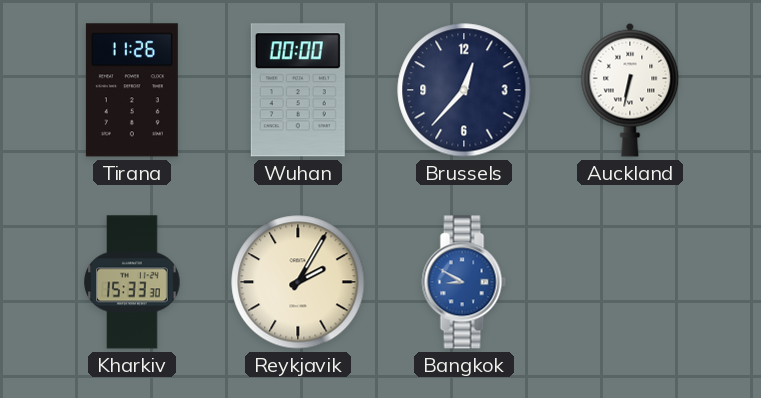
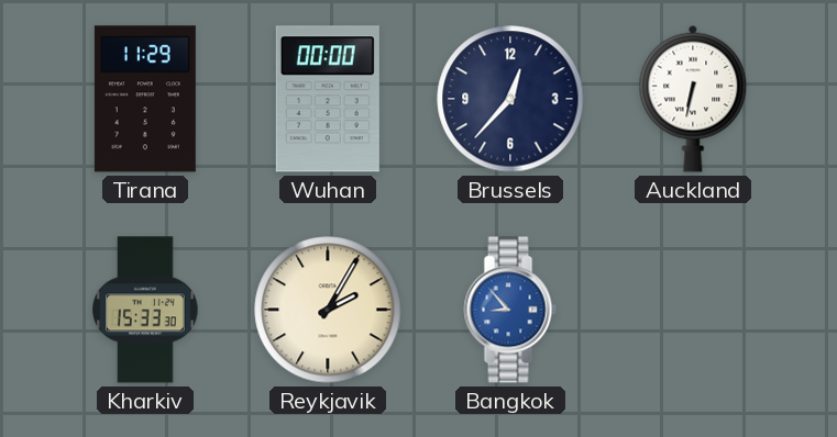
Tirana: 11:26 -> 11:29
Bangkok: 8:50 -> 8:53
